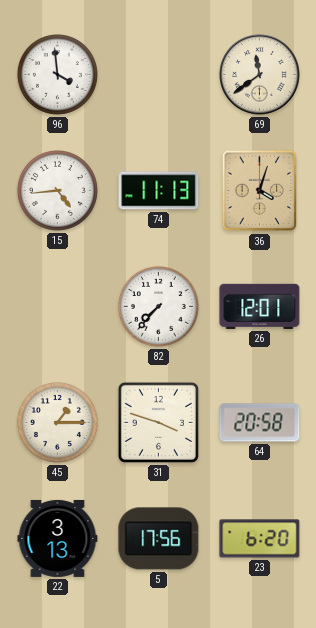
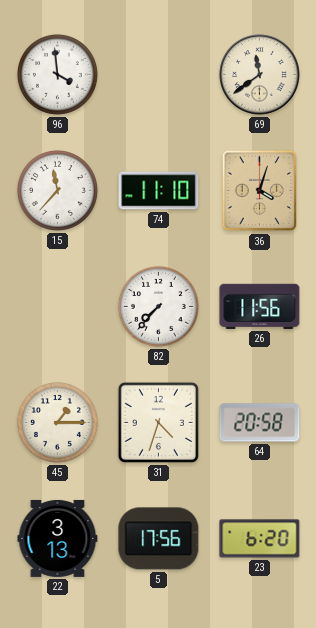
15: 4:44 -> 11:37
74: 11:13 -> 11:10
26: 12:01 -> 11:56
31: 3:48 -> 4:33
